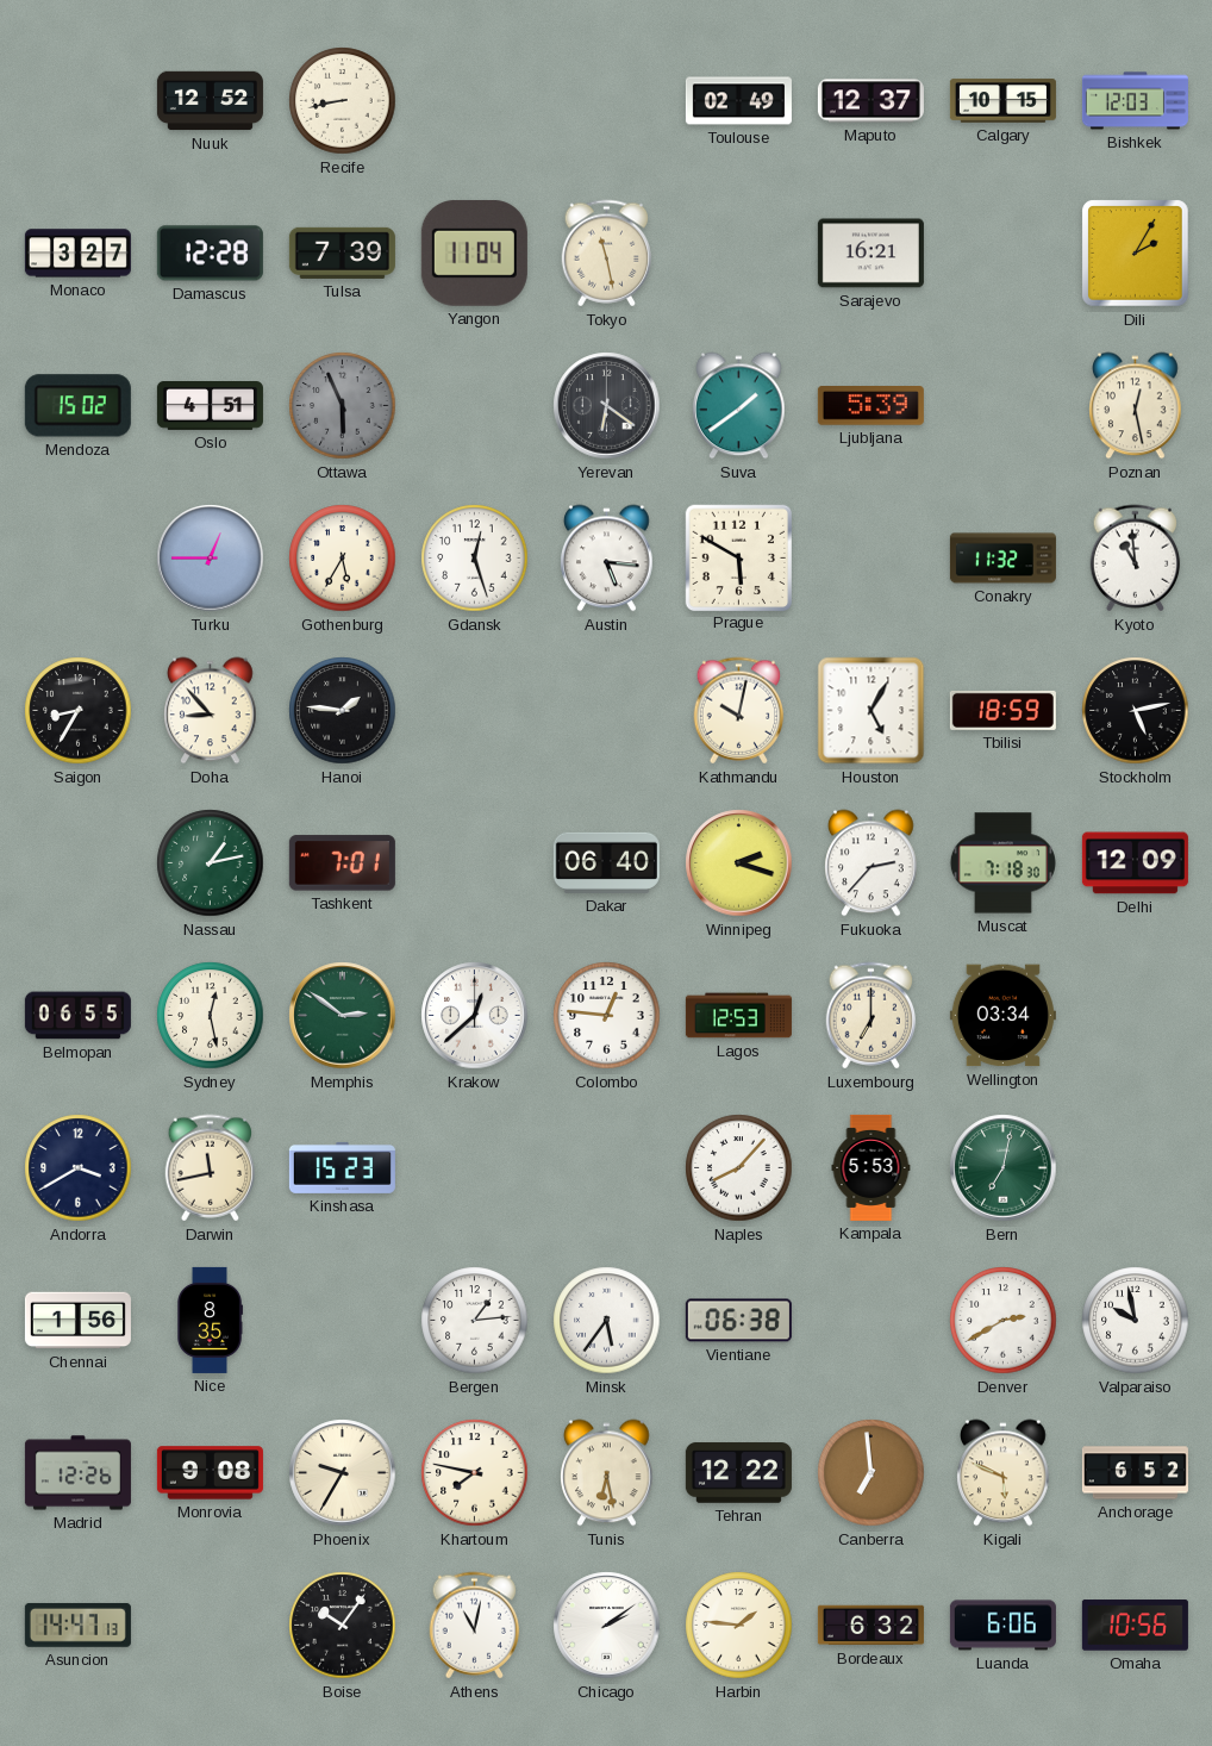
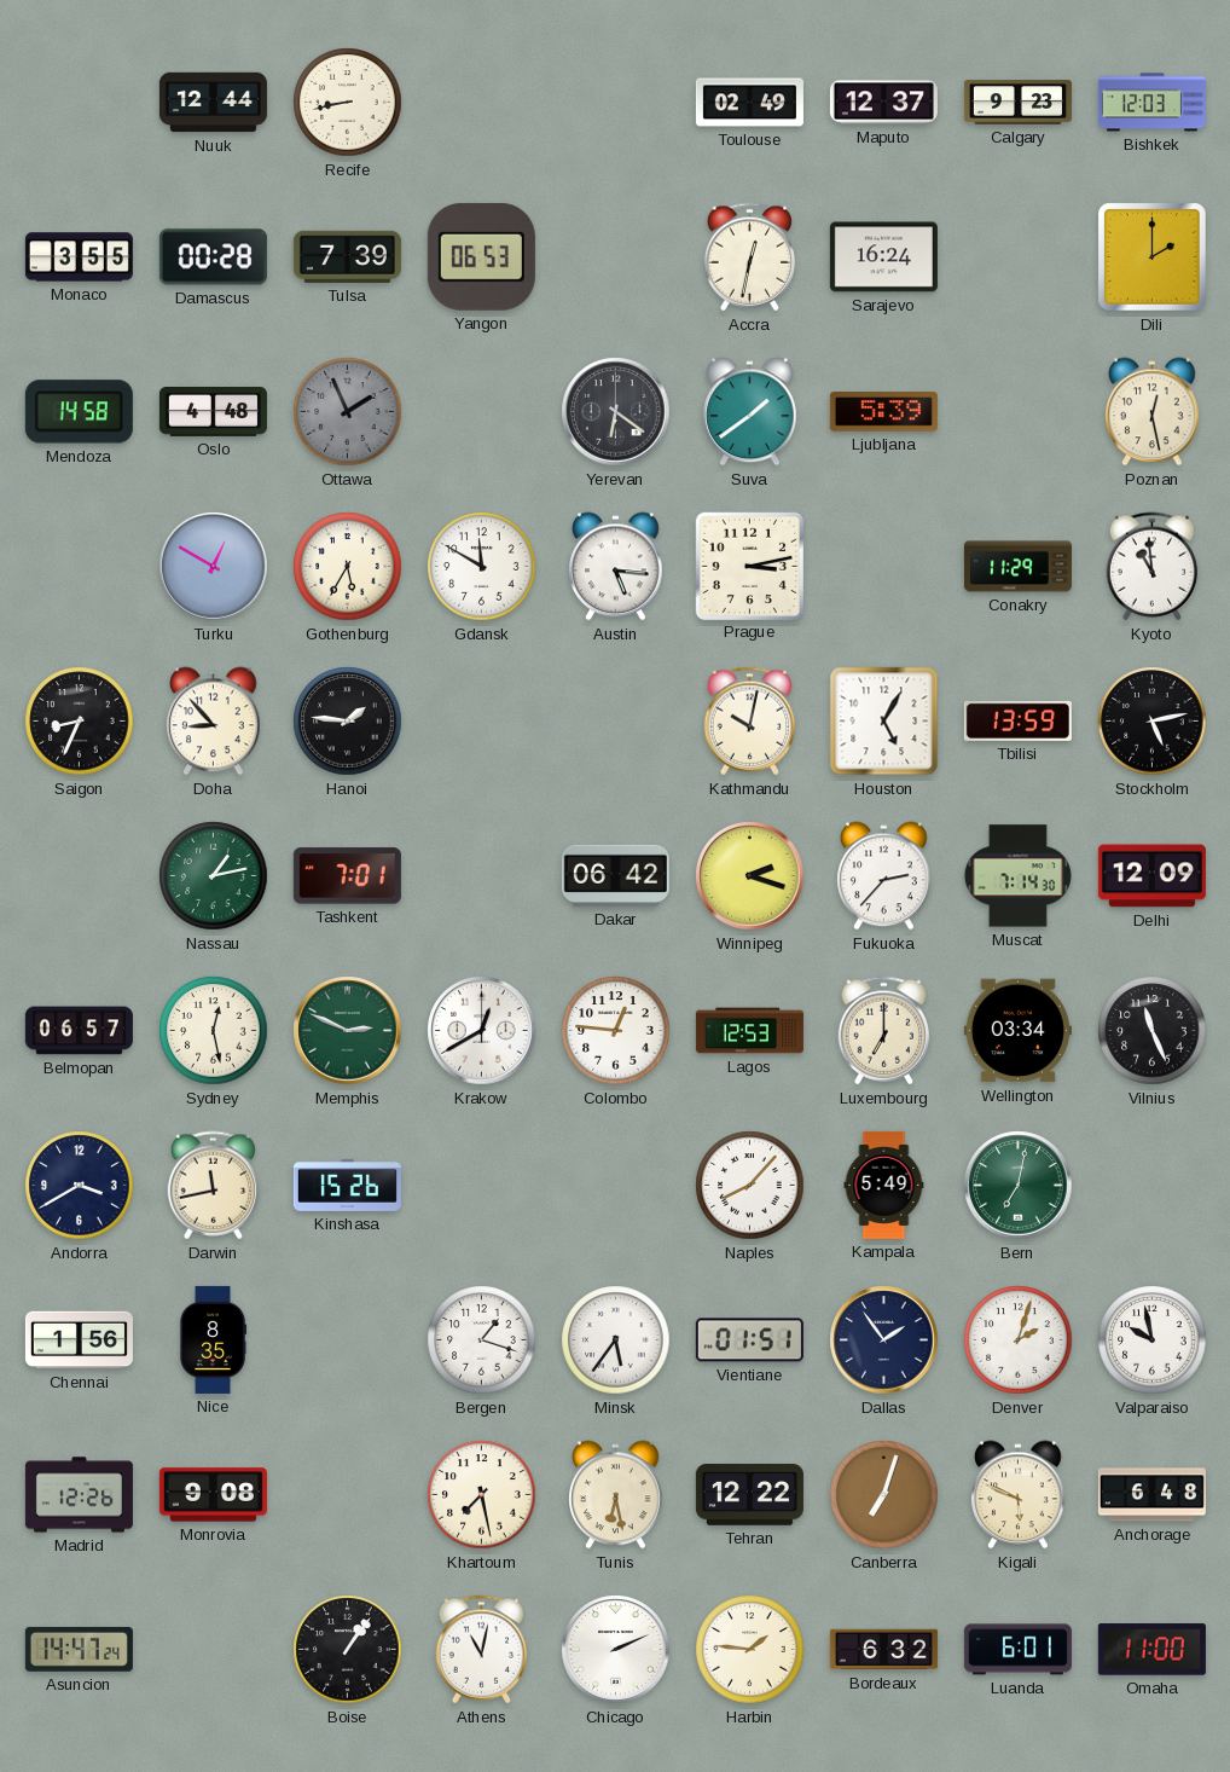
Nuuk: 12:52 -> 12:44
Calgary: 10:15 -> 9:23
Monaco: 3:27 -> 3:55
Damascus: 12:28 -> 00:28
Yangon: 11:04 -> 06:53
Tokyo: 11:28 -> none
Accra: none -> 12:32
Sarajevo: 16:21 -> 16:24
Dili: 2:05 -> 2:00
Mendoza: 15:02 -> 14:58
Oslo: 4:51 -> 4:48
Ottawa: 5:56 -> 1:56
Turku: 12:45 -> 12:50
Gdansk: 12:27 -> 11:50
Prague: 5:50 -> 3:13
Conakry: 11:32 -> 11:29
Saigon: 8:35 -> 8:34
Tbilisi: 18:59 -> 13:59
Dakar: 06:40 -> 06:42
Muscat: 7:18 -> 7:14
Belmopan: 06:55 -> 06:57
Memphis: 2:51 -> 2:49
Krakow: 12:38 -> 12:40
Vilnius: none -> 11:26
Kinshasa: 15:23 -> 15:26
Kampala: 5:53 -> 5:49
Bergen: 1:14 -> 1:18
Vientiane: 06:38 -> 01:51
Dallas: none -> 1:54
Denver: 2:40 -> 2:03
Phoenix: 9:35 -> none
Khartoum: 7:47 -> 7:28
Canberra: 6:59 -> 7:03
Anchorage: 6:52 -> 6:48
Asuncion: 14:47:13 -> 14:47:24
Boise: 10:06 -> 1:06
Chicago: 2:09 -> 2:11
Luanda: 6:06 -> 6:01
Omaha: 10:56 -> 11:00
